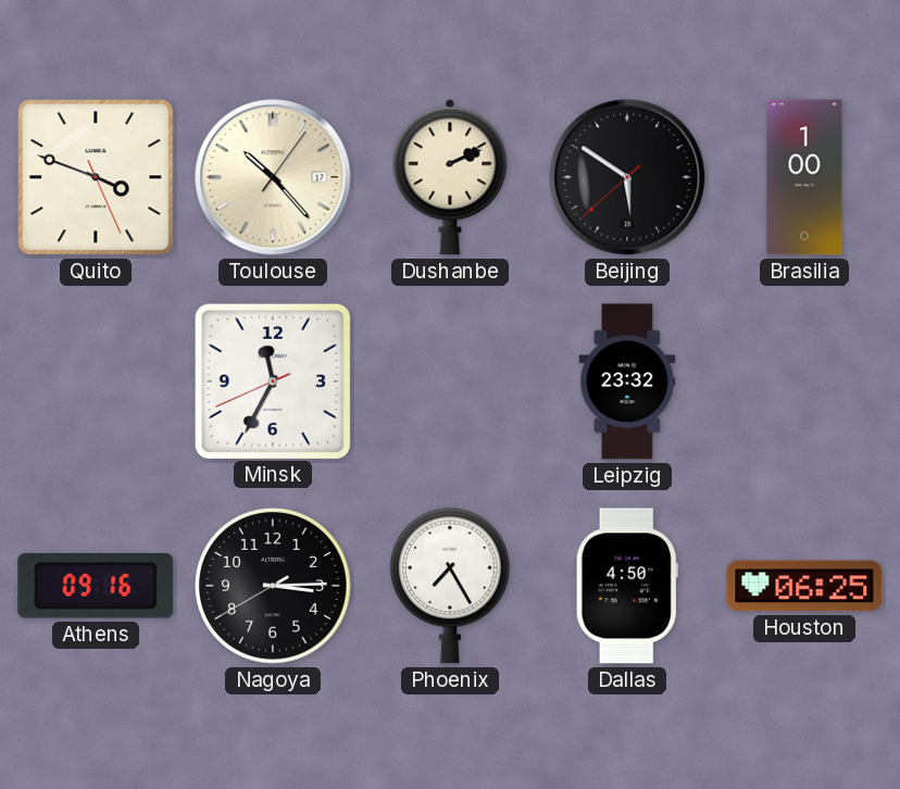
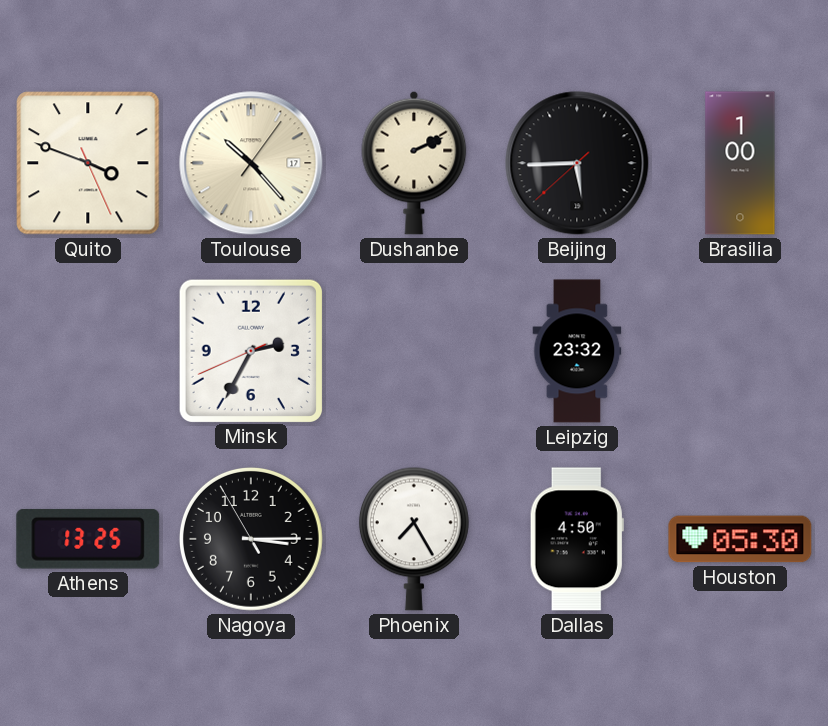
Beijing: 5:50 -> 5:44
Minsk: 11:34 -> 2:34
Athens: 09:16 -> 13:25
Nagoya: 3:14:40 -> 3:14:55
Houston: 06:25 -> 05:30
